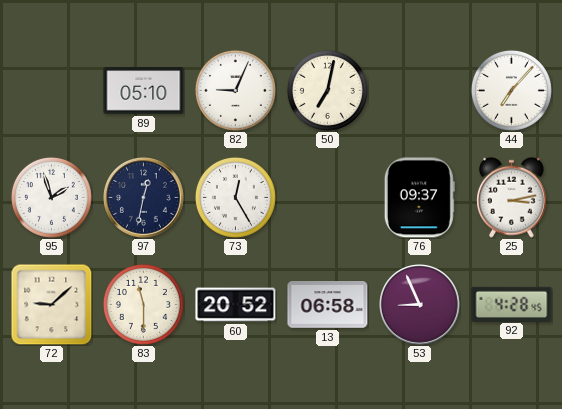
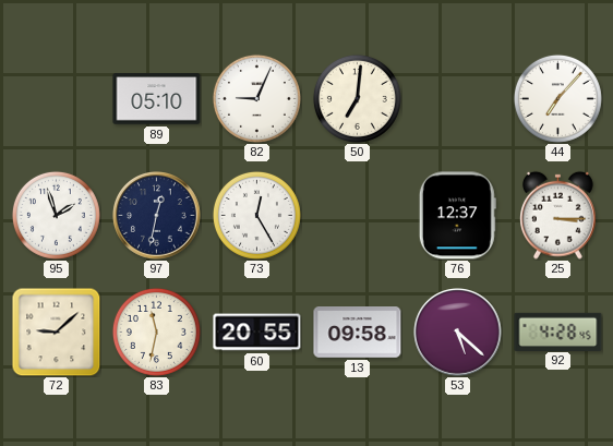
50: 7:02 -> 7:01
76: 09:37 -> 12:37
25: 3:13 -> 3:15
83: 11:30 -> 11:32
60: 20:52 -> 20:55
13: 06:58 -> 09:58
53: 8:56 -> 5:22
